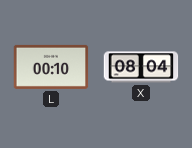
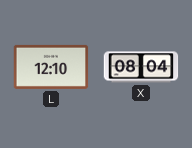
L: 00:10 -> 12:10
